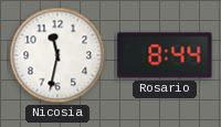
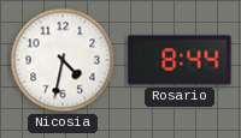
Nicosia: 11:32 -> 4:32
